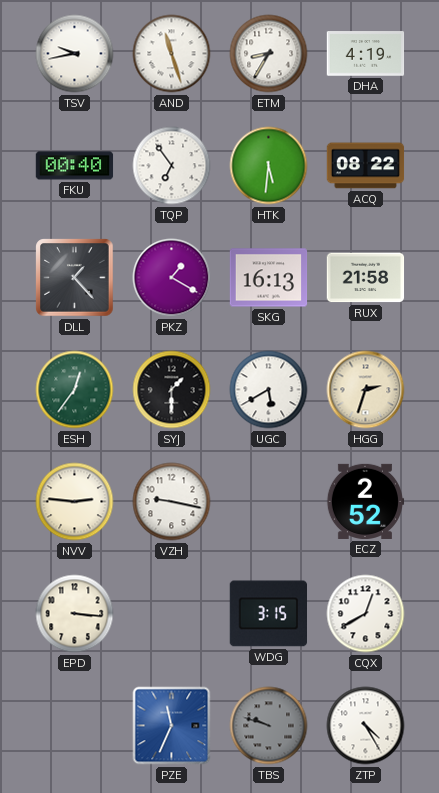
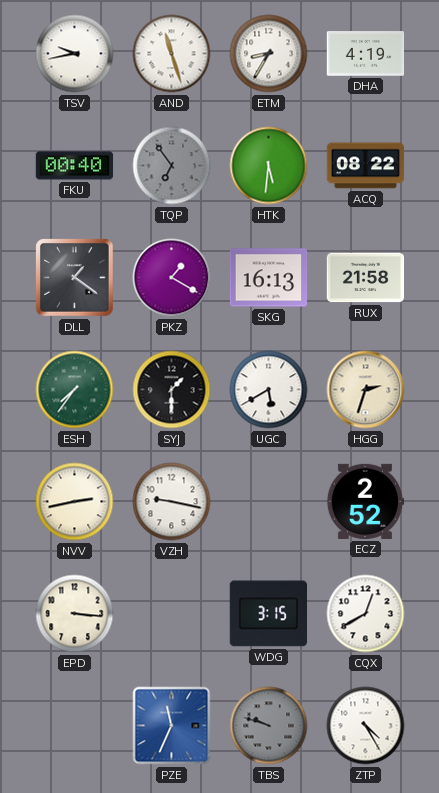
TQP dial: white -> grey
DLL: 1:23 -> 1:21
ESH: 12:36 -> 7:36
NVV: 2:46 -> 2:43
